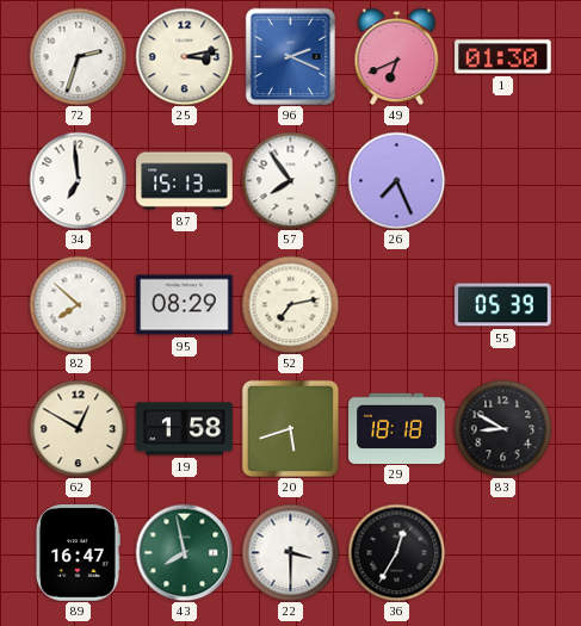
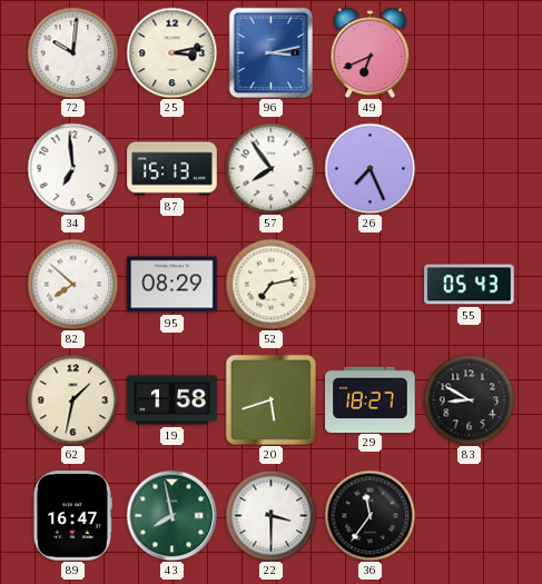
72: 2:33 -> 10:01
96: 2:19 -> 3:13
1: 01:30 -> none
55: 05:39 -> 05:43
62: 12:50 -> 1:32
29: 18:18 -> 18:27
36: 12:35 -> 11:36
